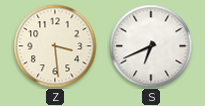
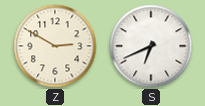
Z: 3:29 -> 2:50
